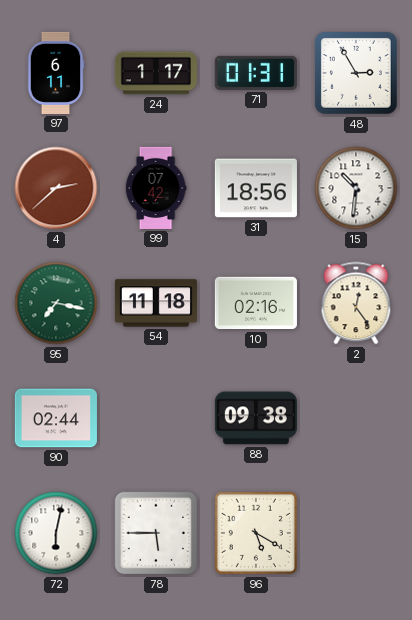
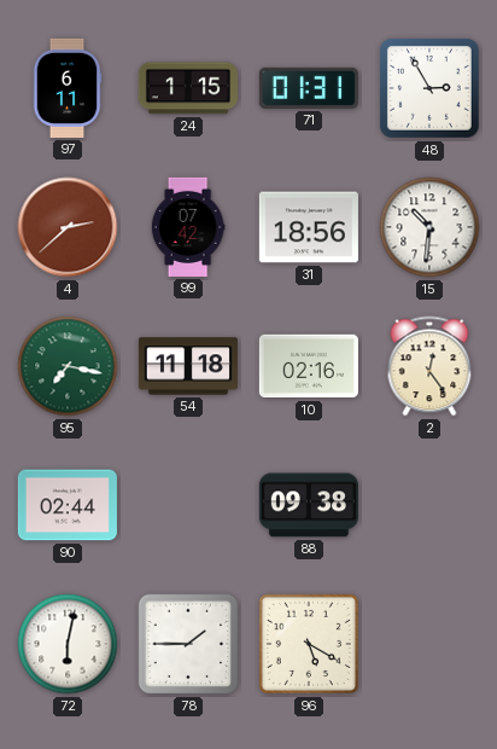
24: 1:17 -> 1:15
78: 5:45 -> 1:45
